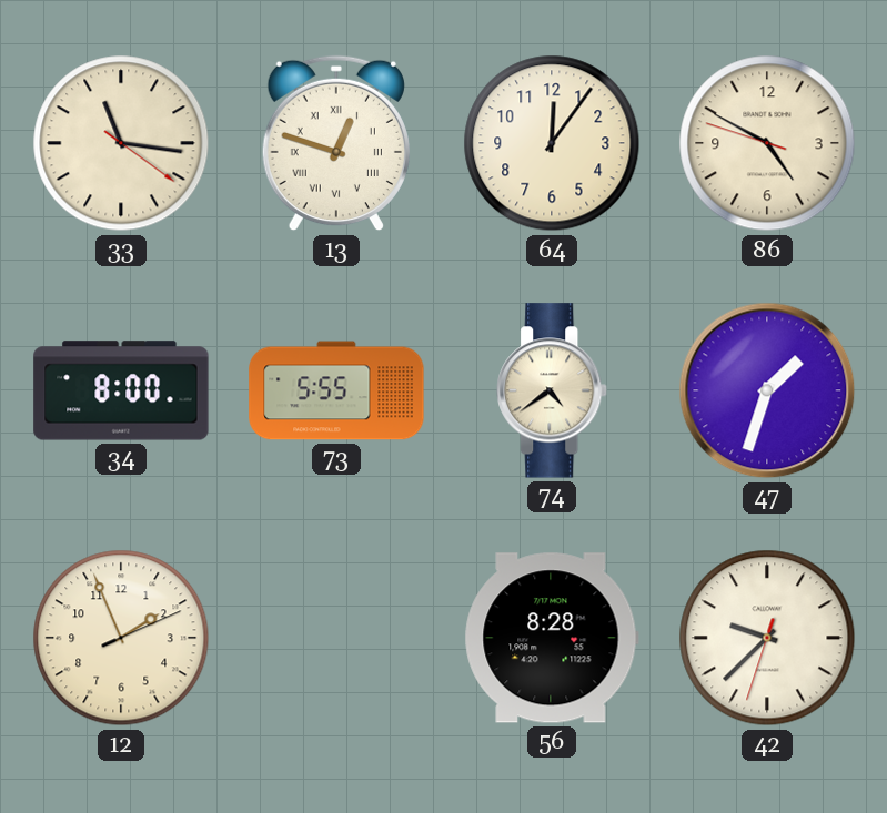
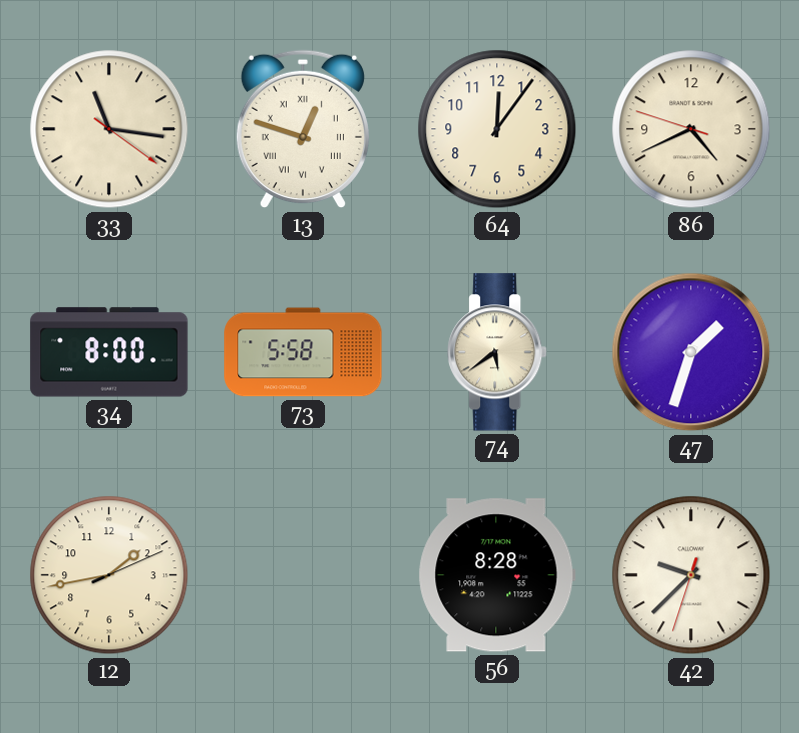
86: 4:49 -> 4:40
73: 5:55 -> 5:58
74: 4:39 -> 5:39
12: 1:56 -> 1:43
